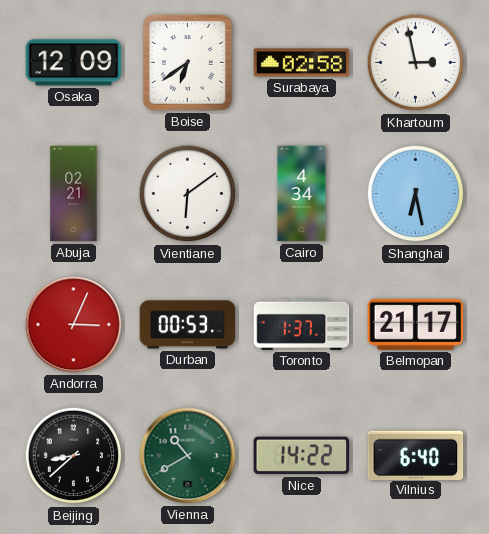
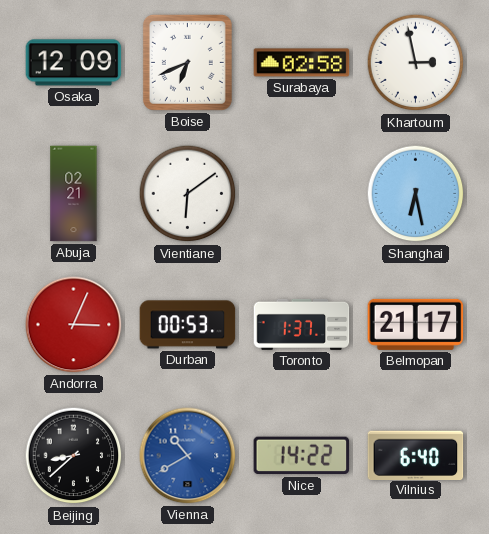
Boise: 6:39 -> 6:41
Cairo: 4:34 -> none
Vienna dial: green -> blue
